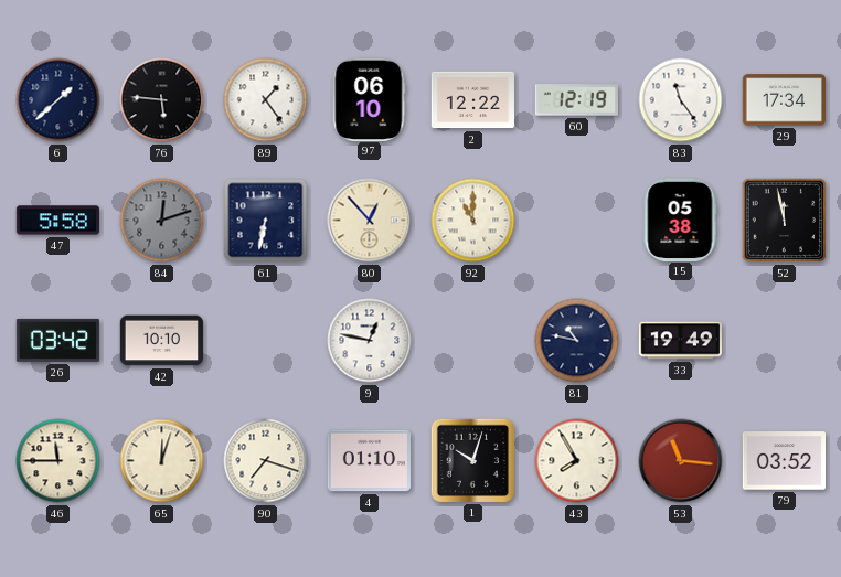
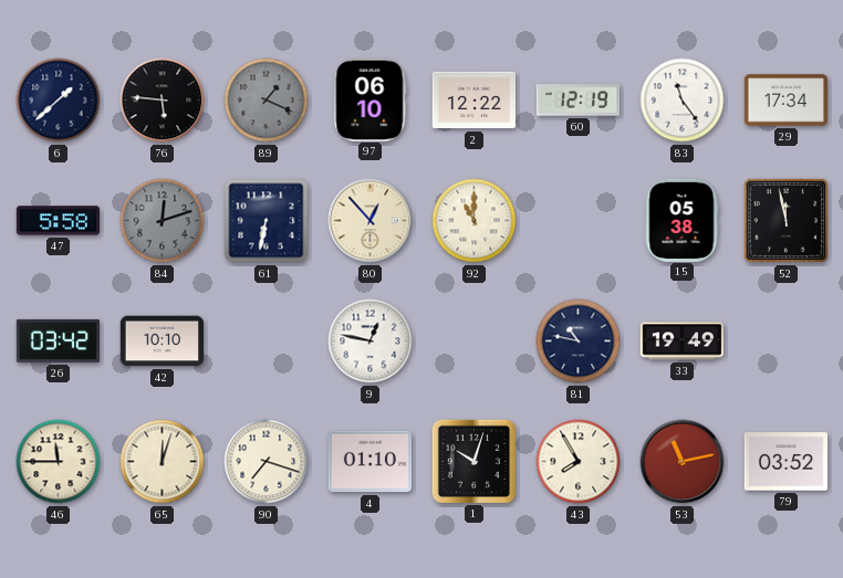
89: 1:24 -> 1:19
89 dial: white -> grey
53: 11:16 -> 11:13
